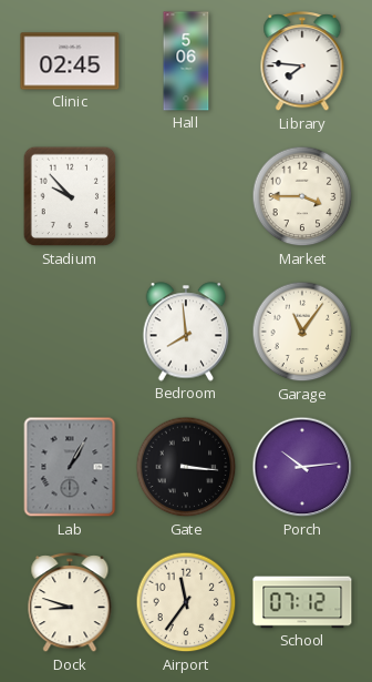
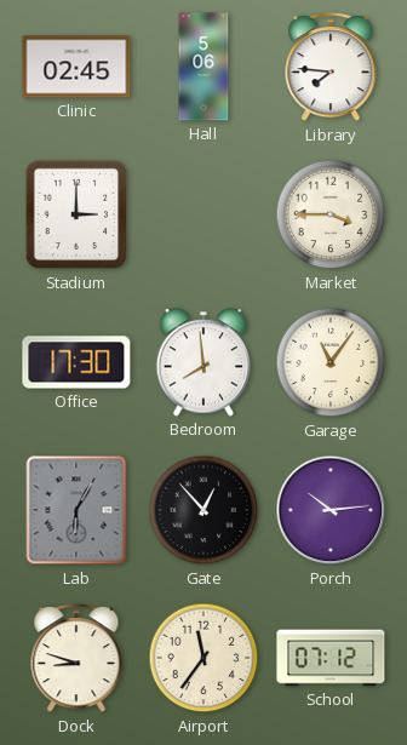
Stadium: 9:53 -> 3:00
Office: none -> 17:30
Lab: 1:05 -> 6:05
Gate: 3:16 -> 12:53
